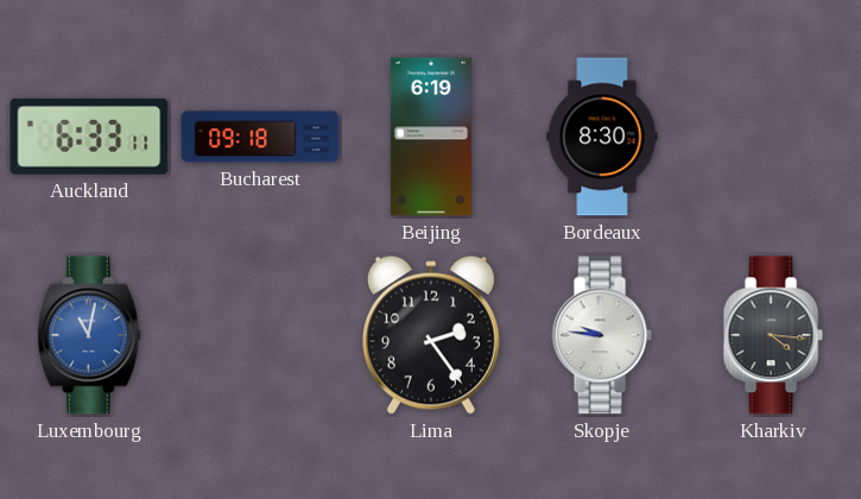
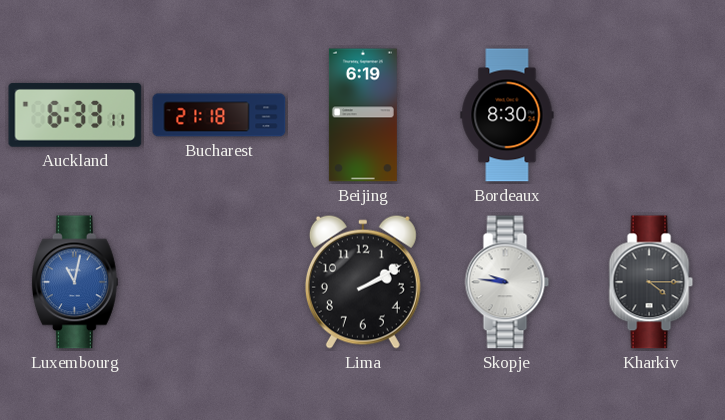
Bucharest: 09:18 -> 21:18
Lima: 2:24 -> 2:10
Kharkiv: 4:16 -> 4:15
